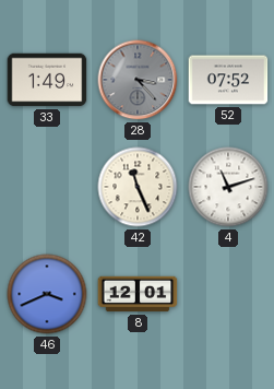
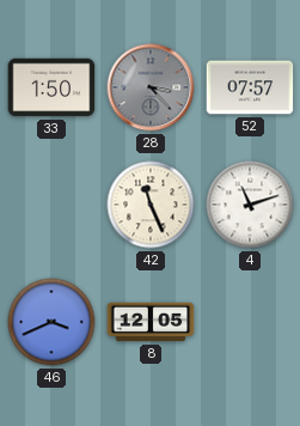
33: 1:49 -> 1:50
52: 07:52 -> 07:57
8: 12:01 -> 12:05
